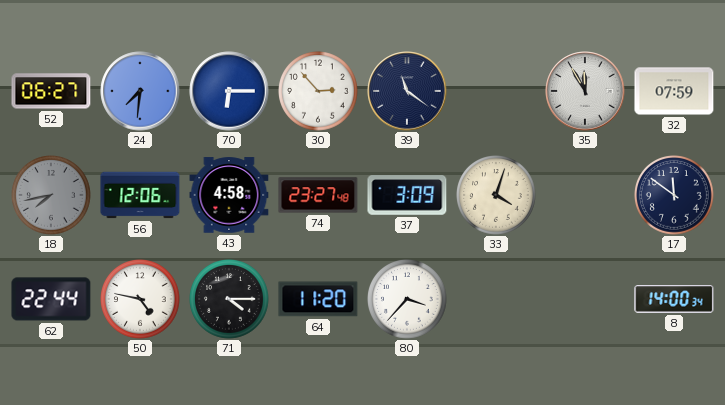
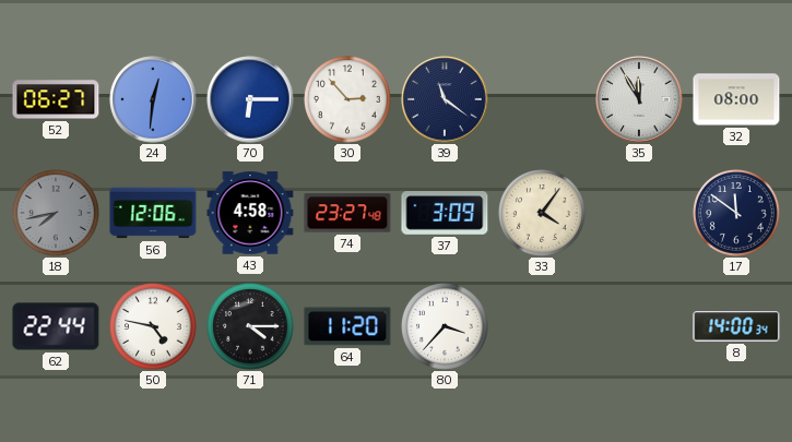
24: 7:31 -> 12:31
32: 07:59 -> 08:00
33: 4:03 -> 4:06
